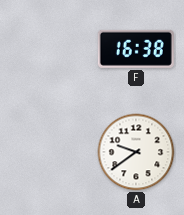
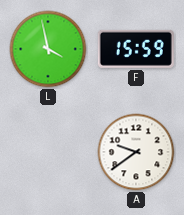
L: none -> 3:58
F: 16:38 -> 15:59
